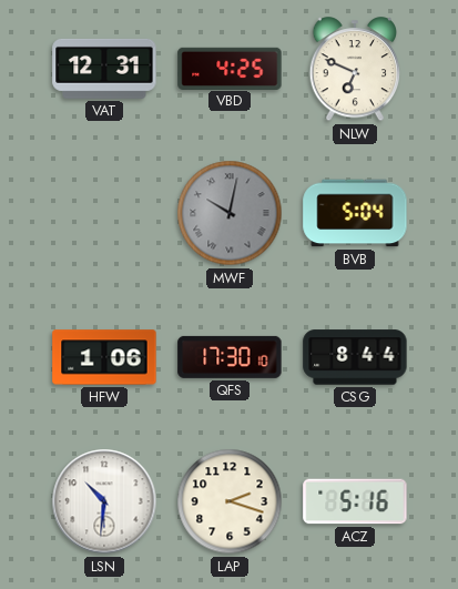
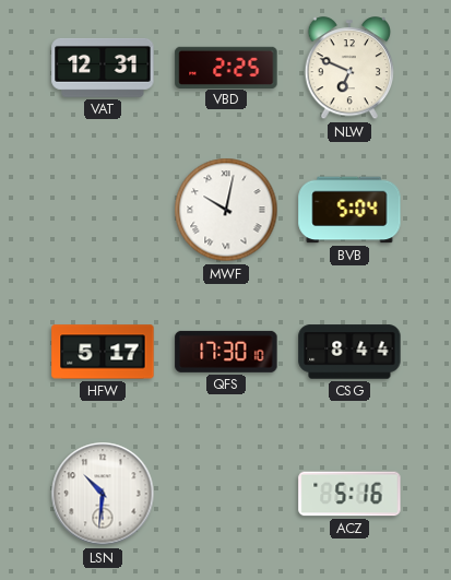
VBD: 4:25 -> 2:25
MWF dial: grey -> white
HFW: 1:06 -> 5:17
LAP: 2:18 -> none
